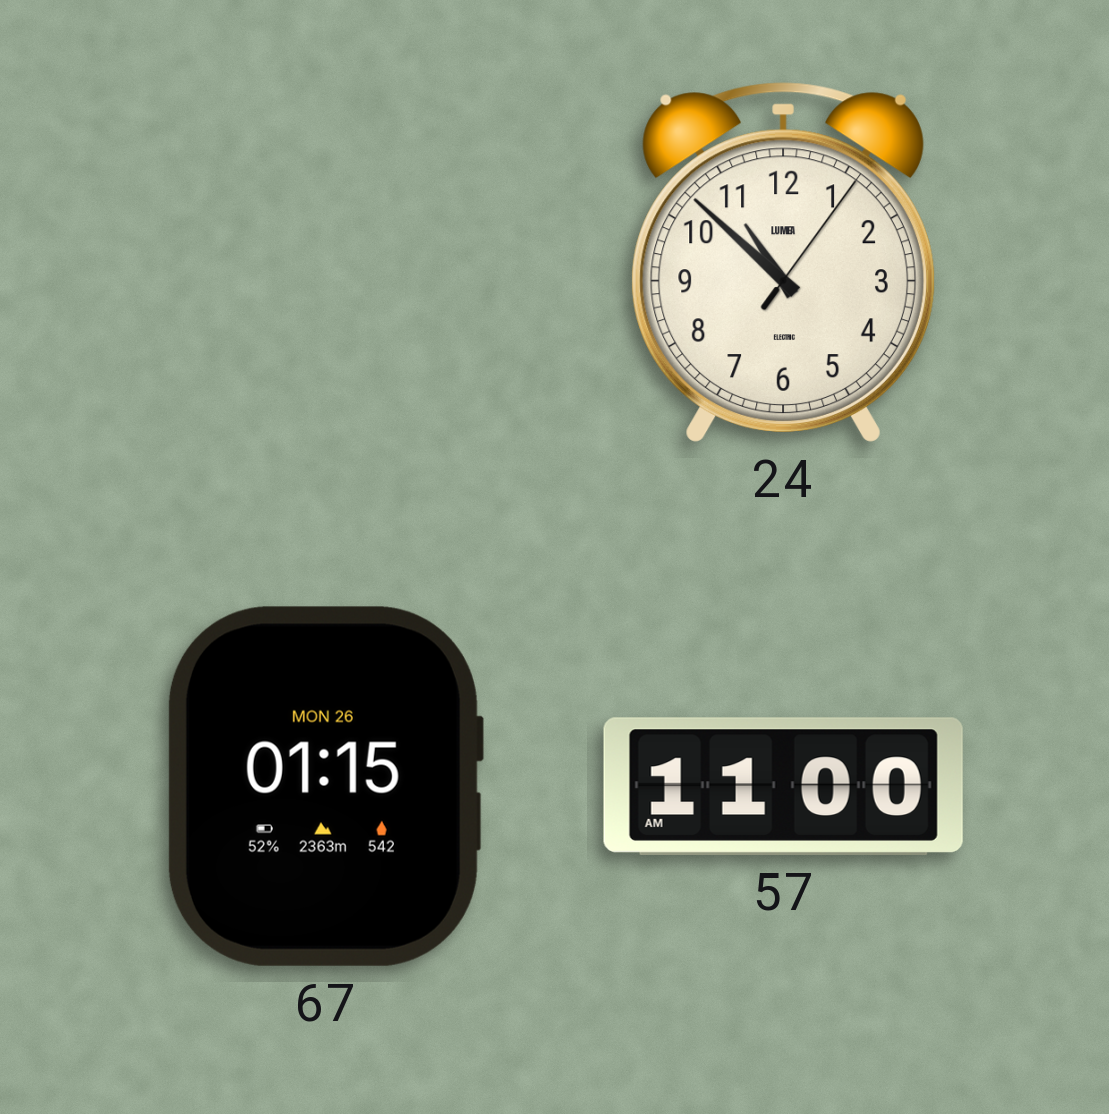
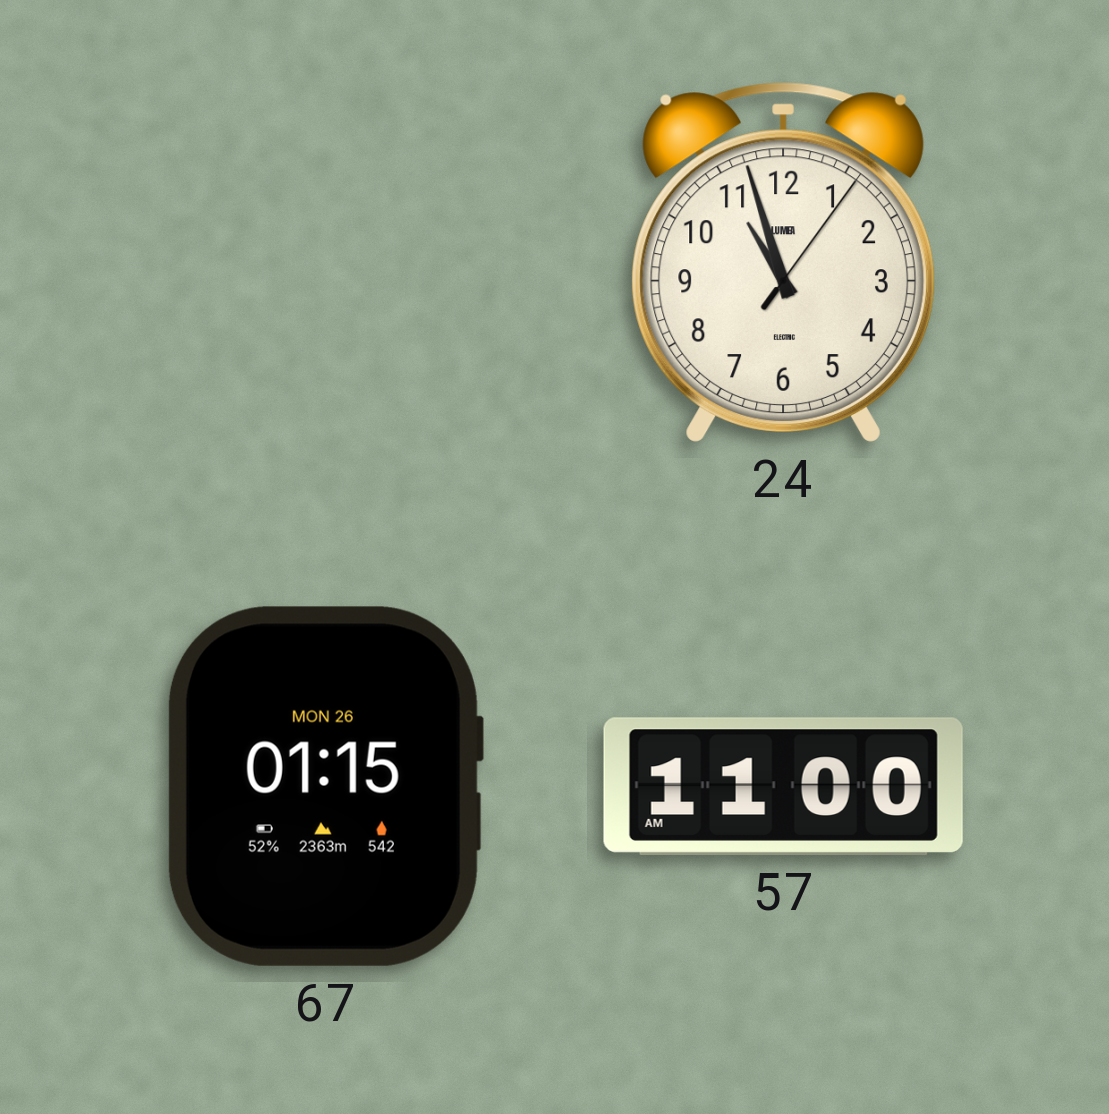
24: 10:52 -> 10:57
